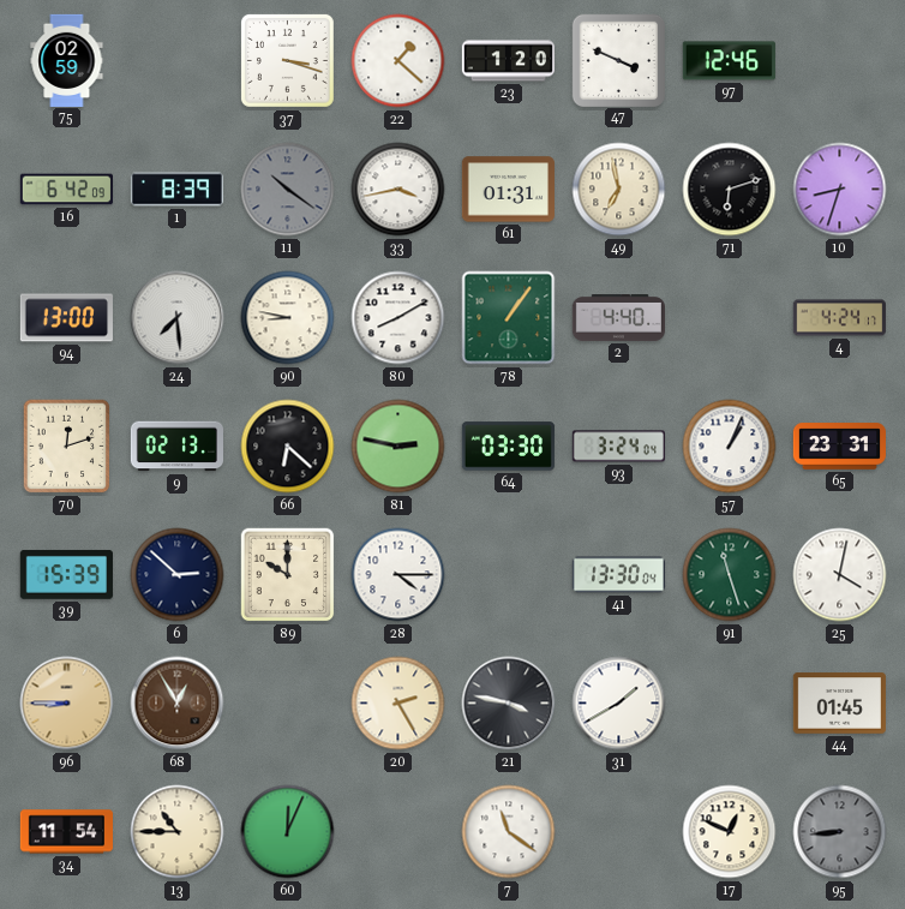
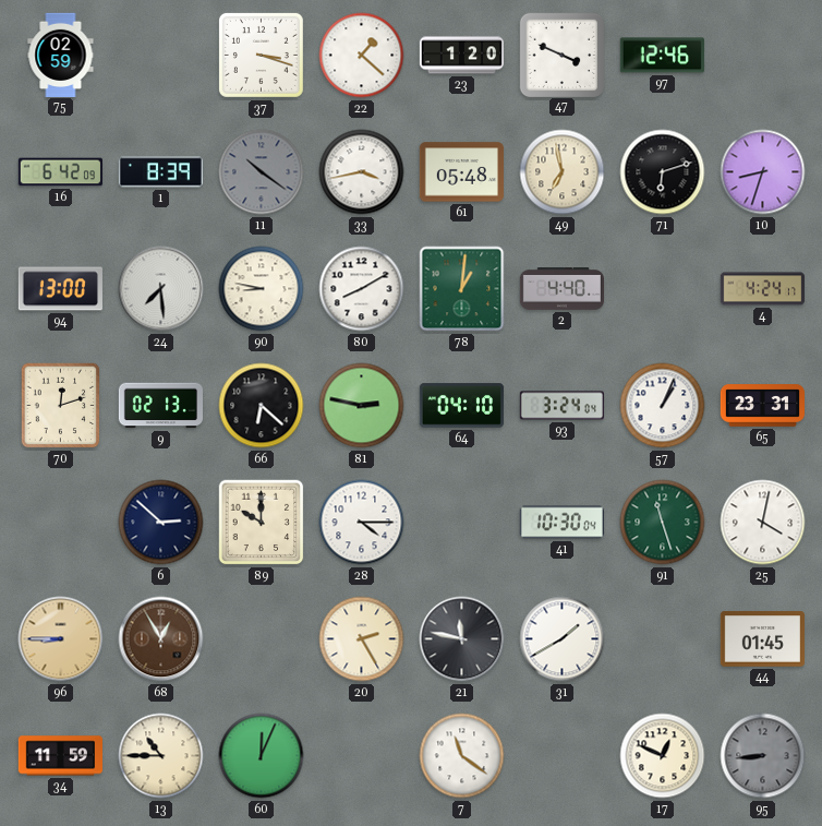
61: 01:31 -> 05:48
78: 1:06 -> 1:01
64: 03:30 -> 04:10
39: 15:39 -> none
41: 13:30 -> 10:30
21: 3:47 -> 11:47
34: 11:54 -> 11:59
